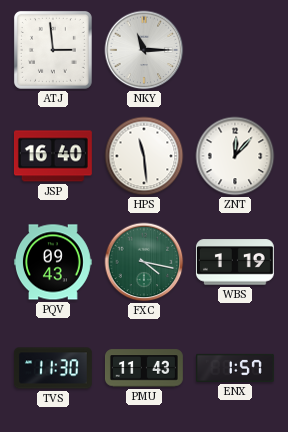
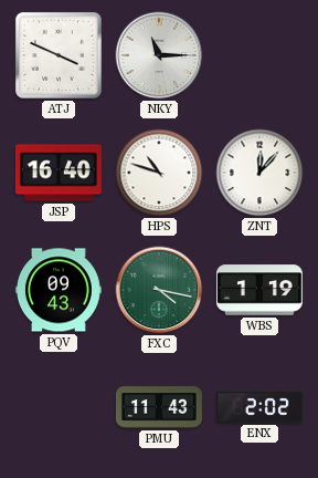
ATJ: 2:59 -> 3:49
HPS: 11:29 -> 10:48
TVS: 11:30 -> none
ENX: 1:57 -> 2:02
